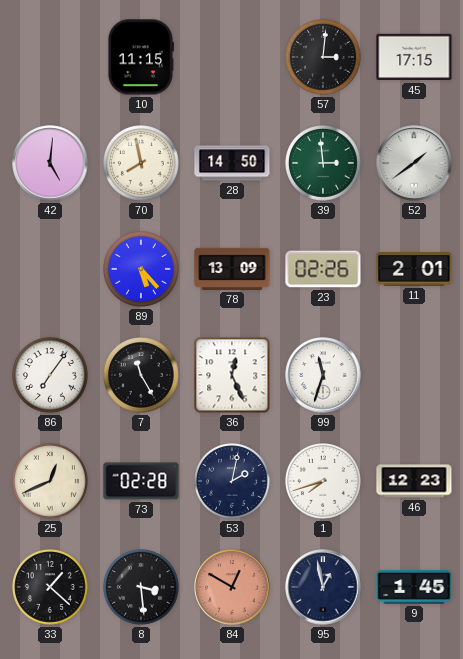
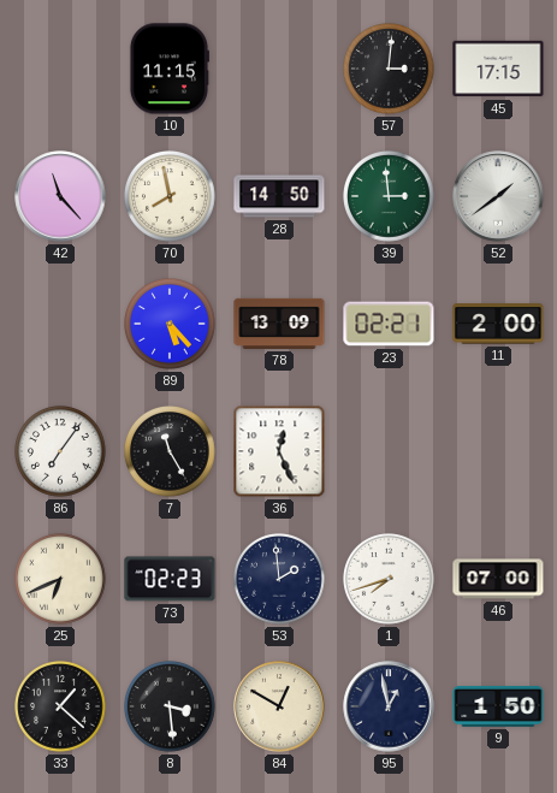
42: 5:01 -> 11:23
23: 02:26 -> 02:21
11: 2:01 -> 2:00
99: 11:33 -> none
25: 12:41 -> 6:41
73: 02:28 -> 02:23
53: 2:02 -> 1:59
46: 12:23 -> 07:00
84 dial: salmon -> cream
9: 1:45 -> 1:50
